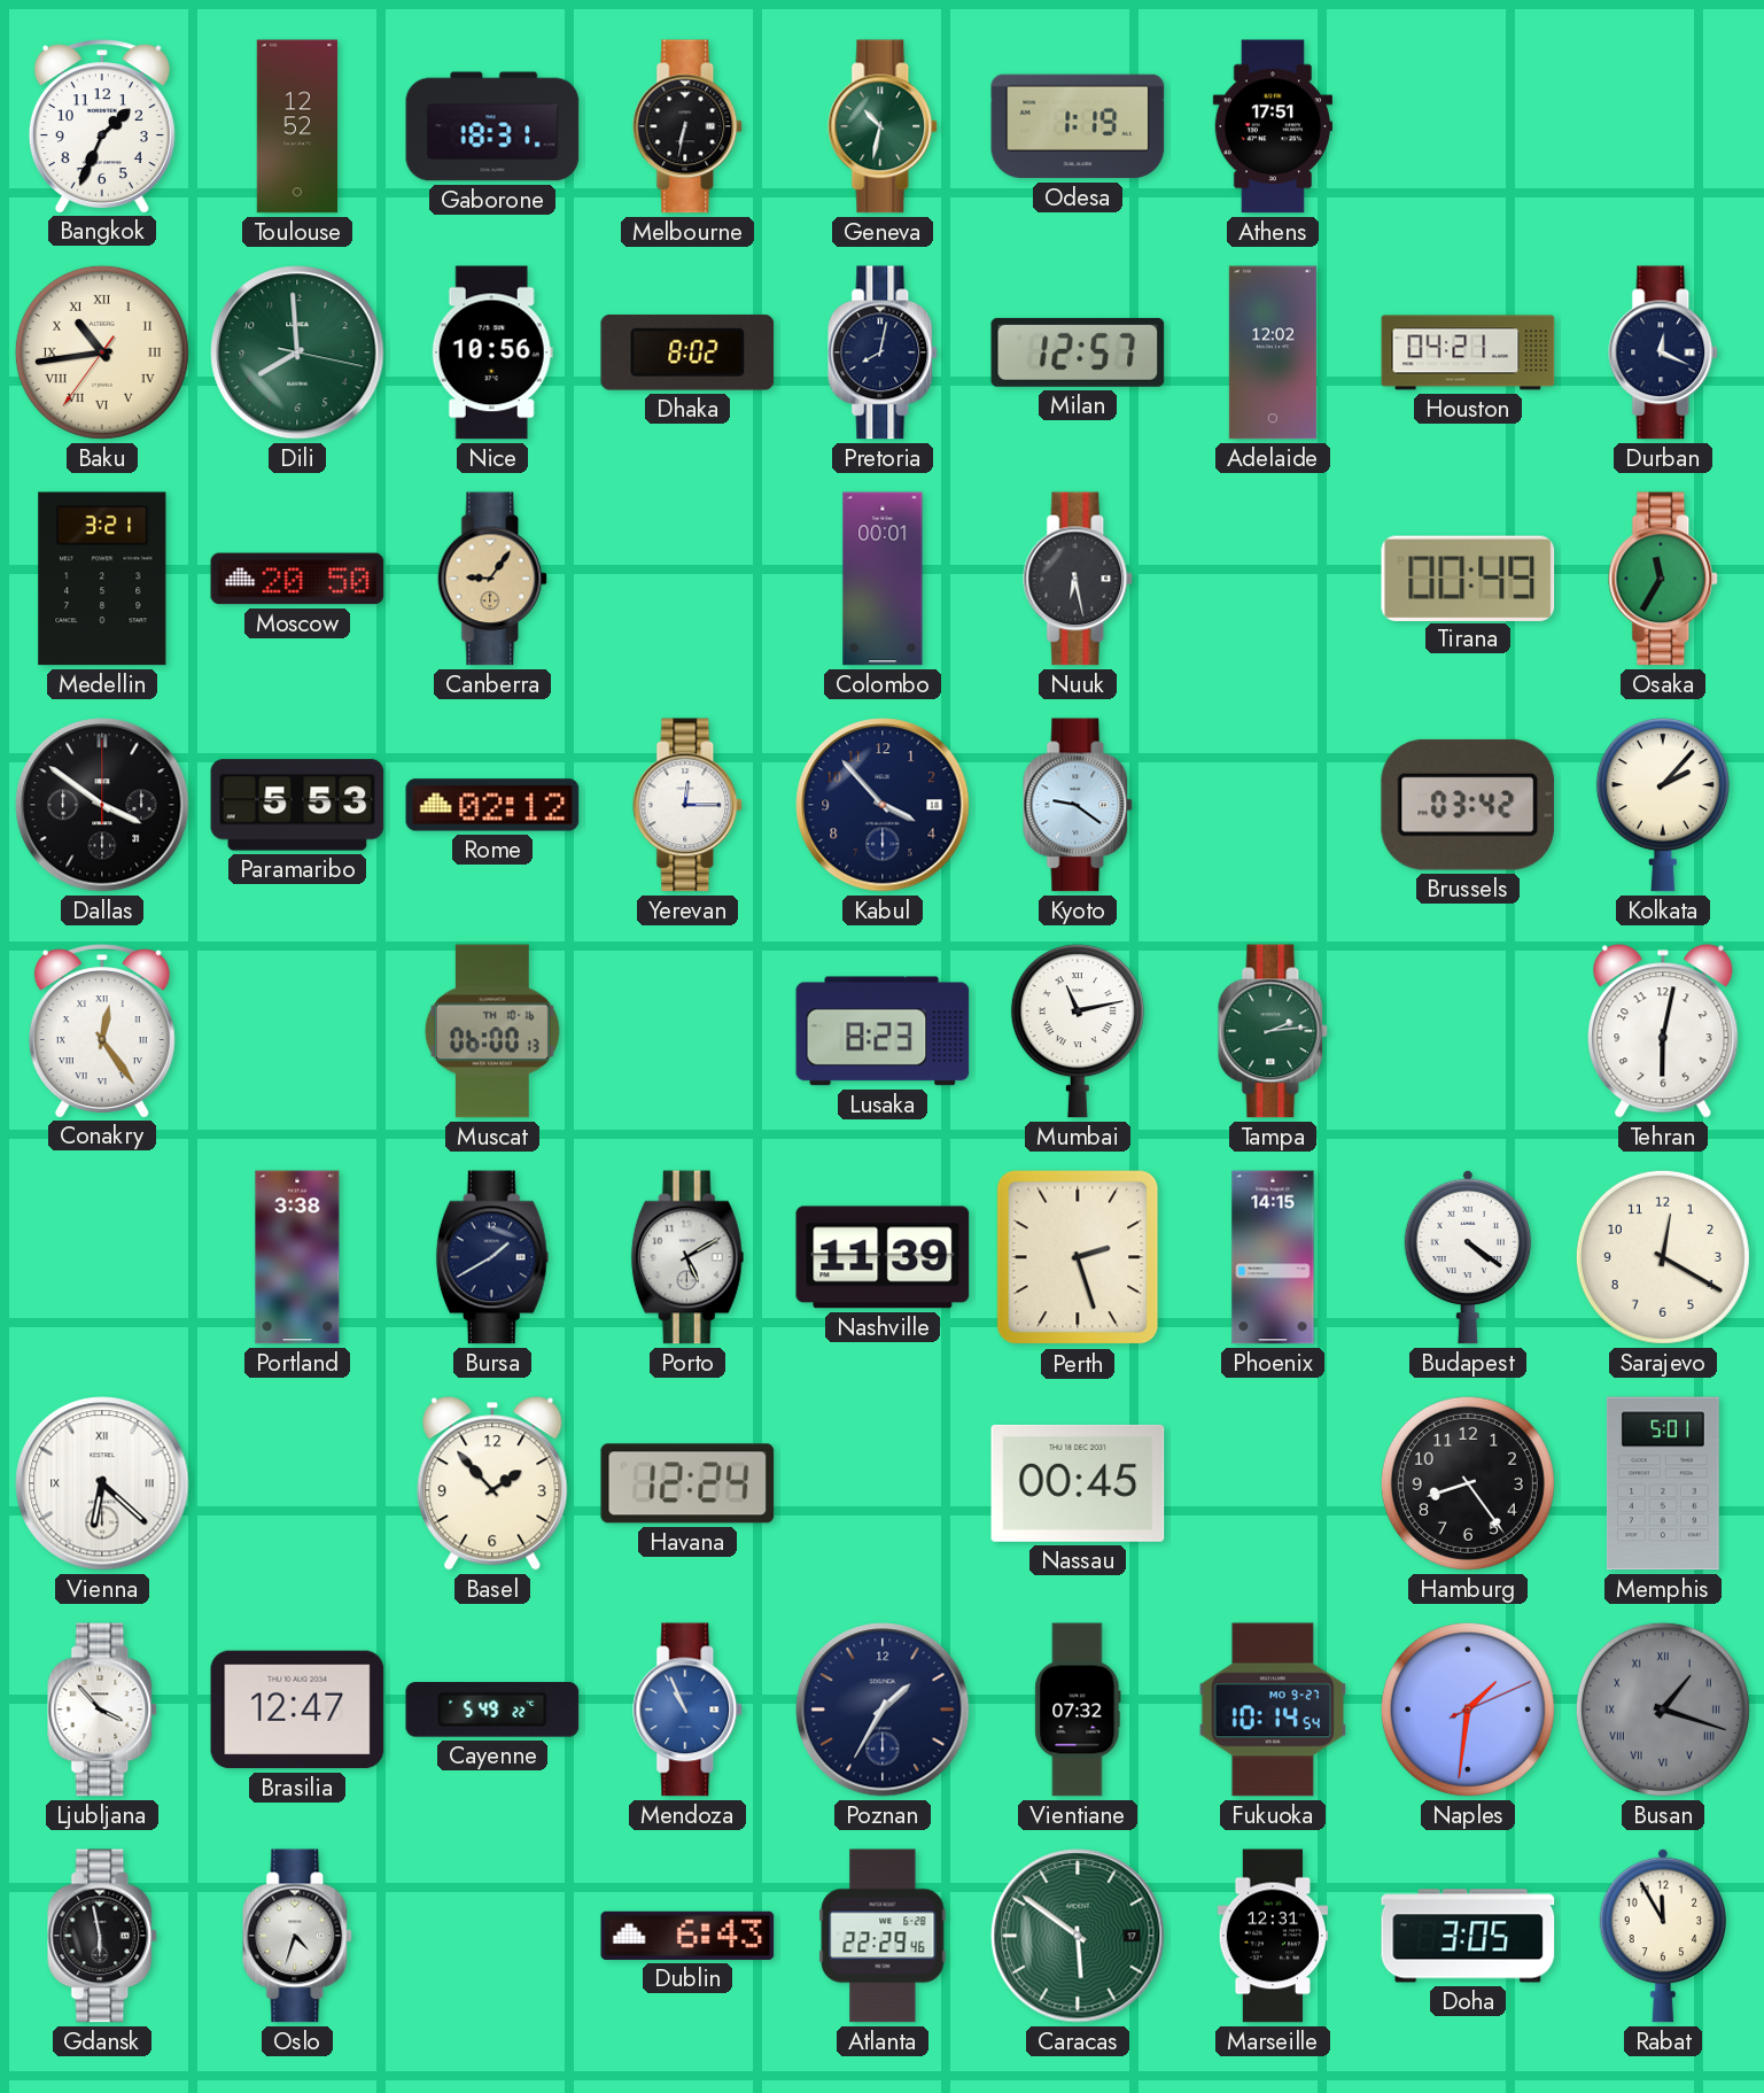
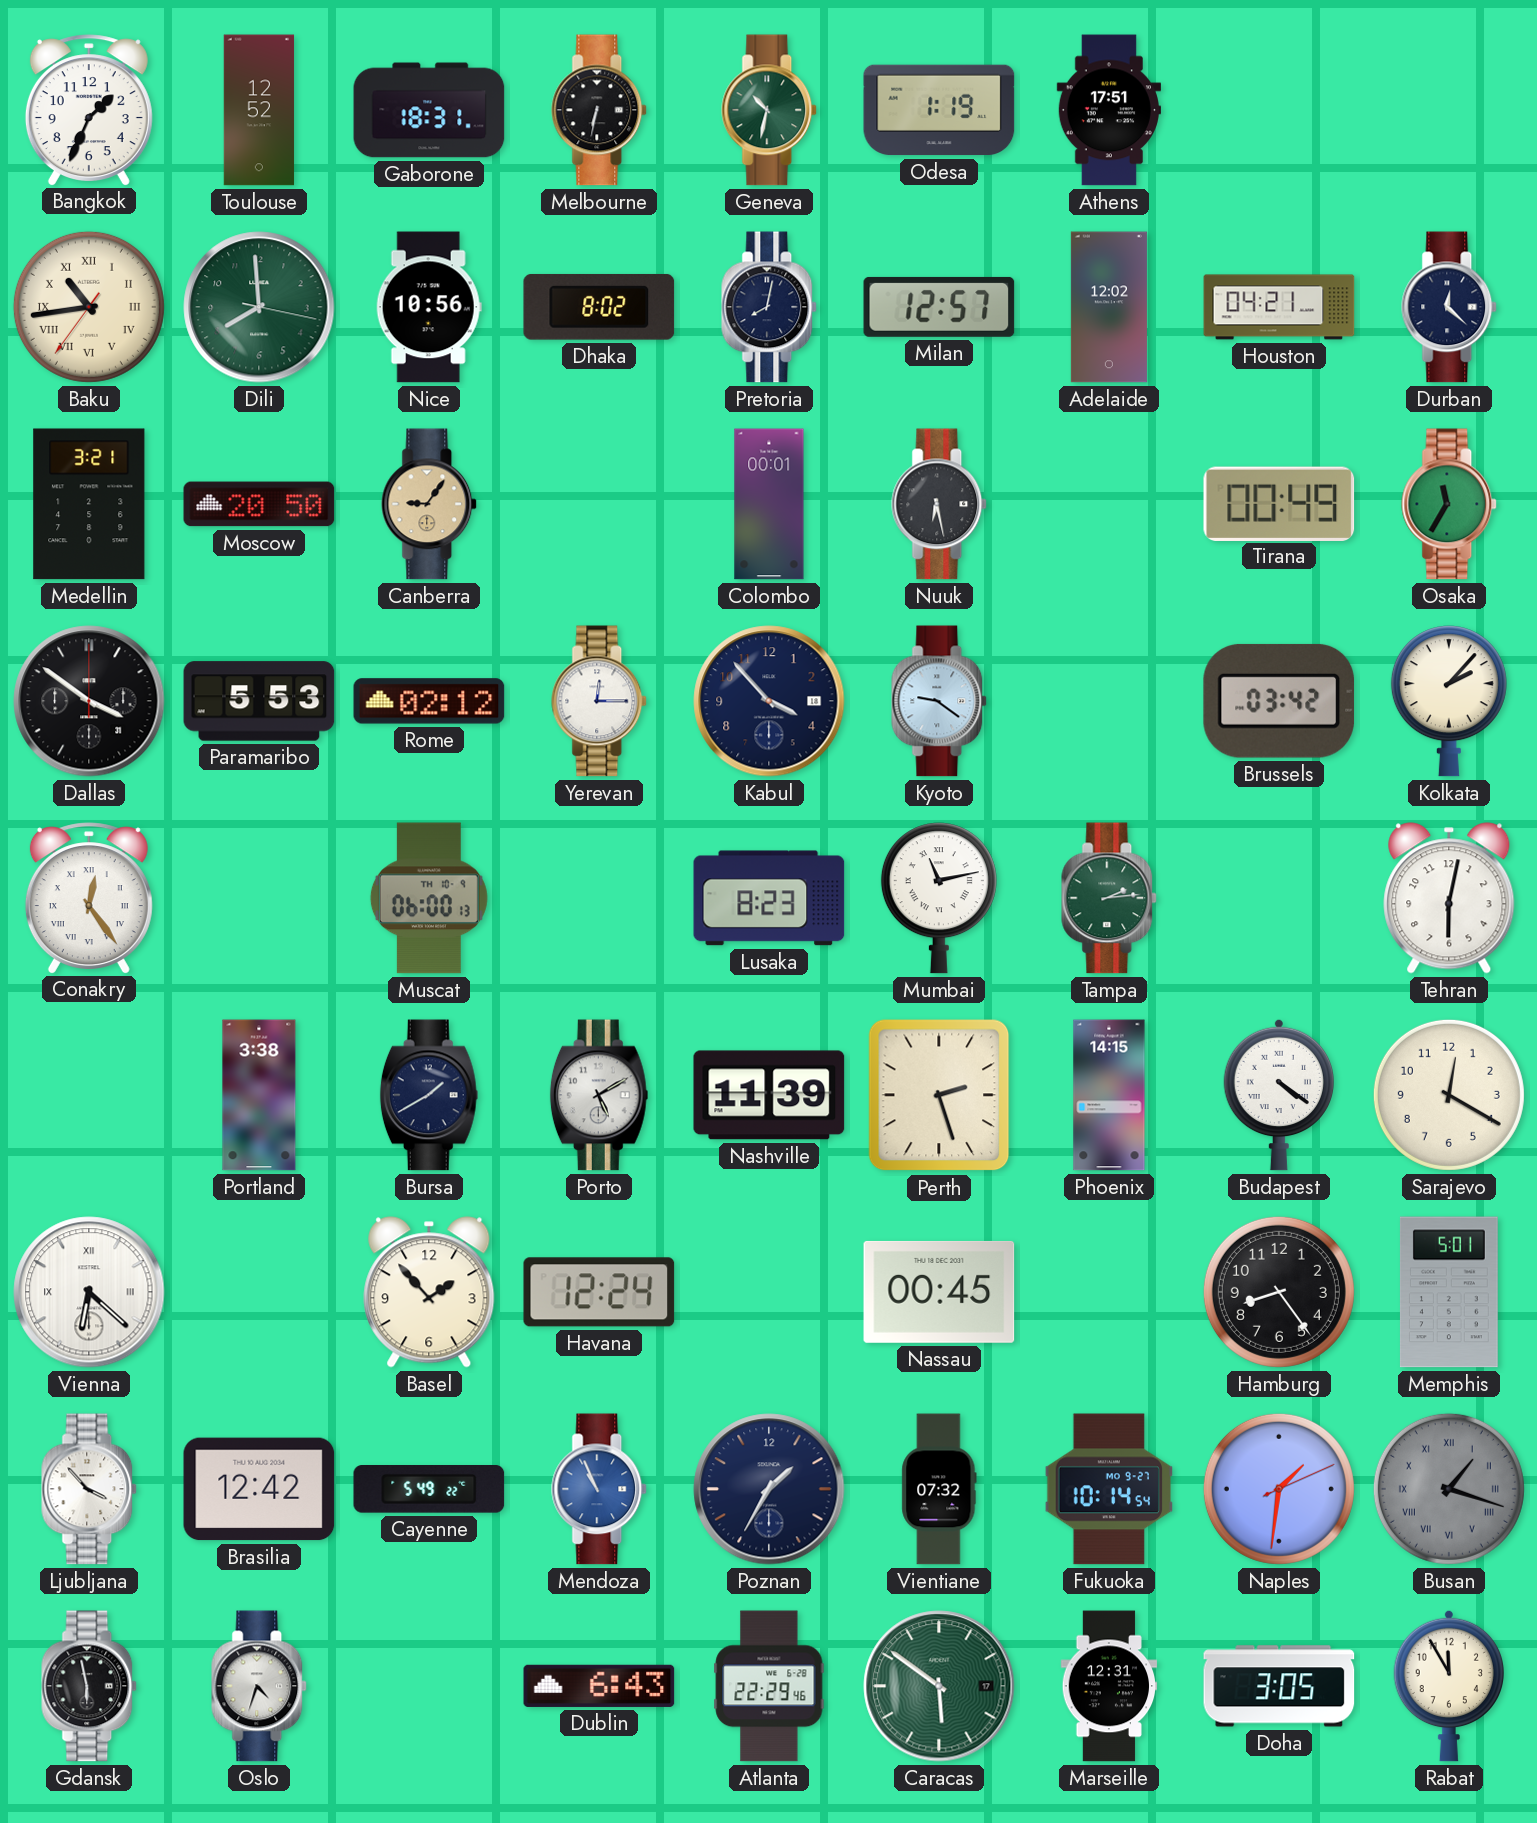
Durban: 12:19 -> 12:22
Muscat date: TH 10-16 -> TH 10-9
Brasilia: 12:47 -> 12:42
